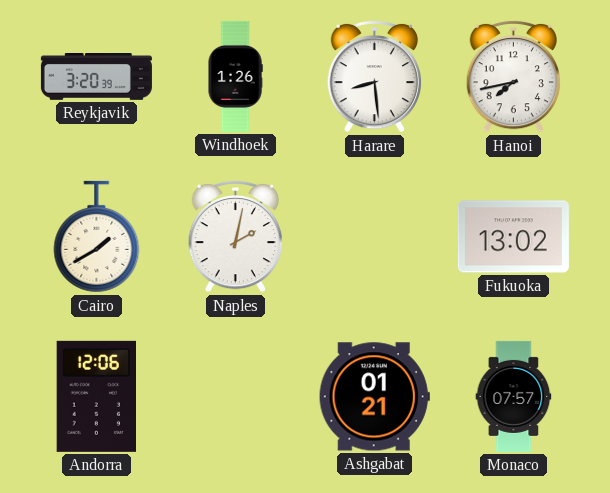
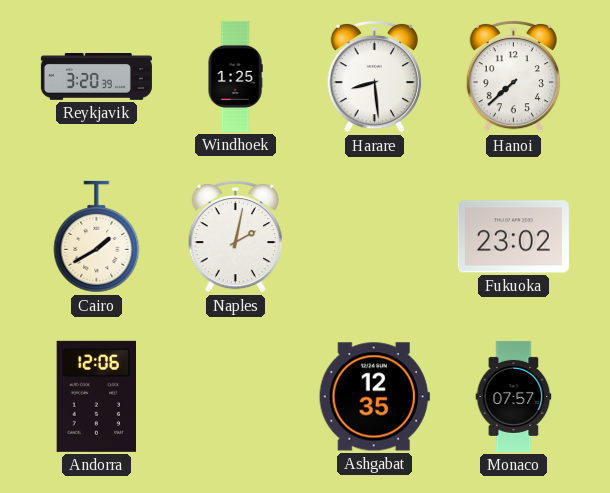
Windhoek: 1:26 -> 1:25
Hanoi: 7:43 -> 7:38
Fukuoka: 13:02 -> 23:02
Ashgabat: 01:21 -> 12:35
